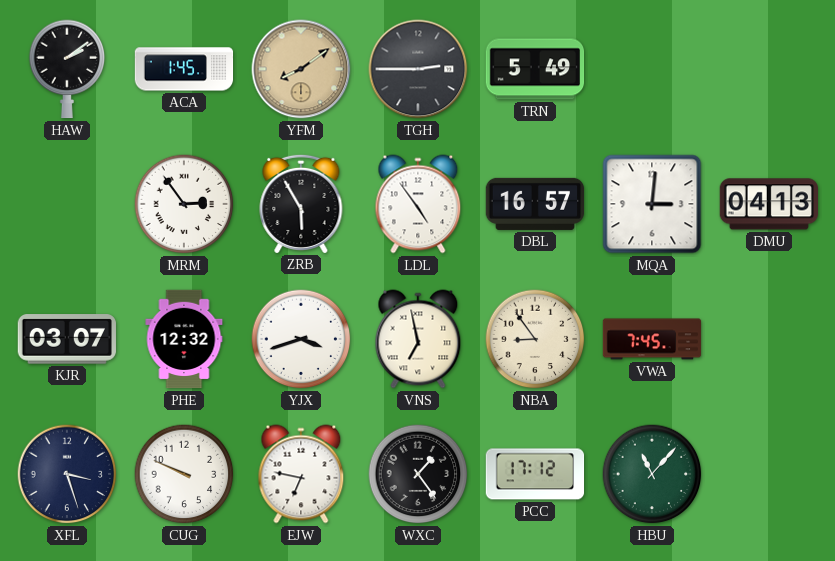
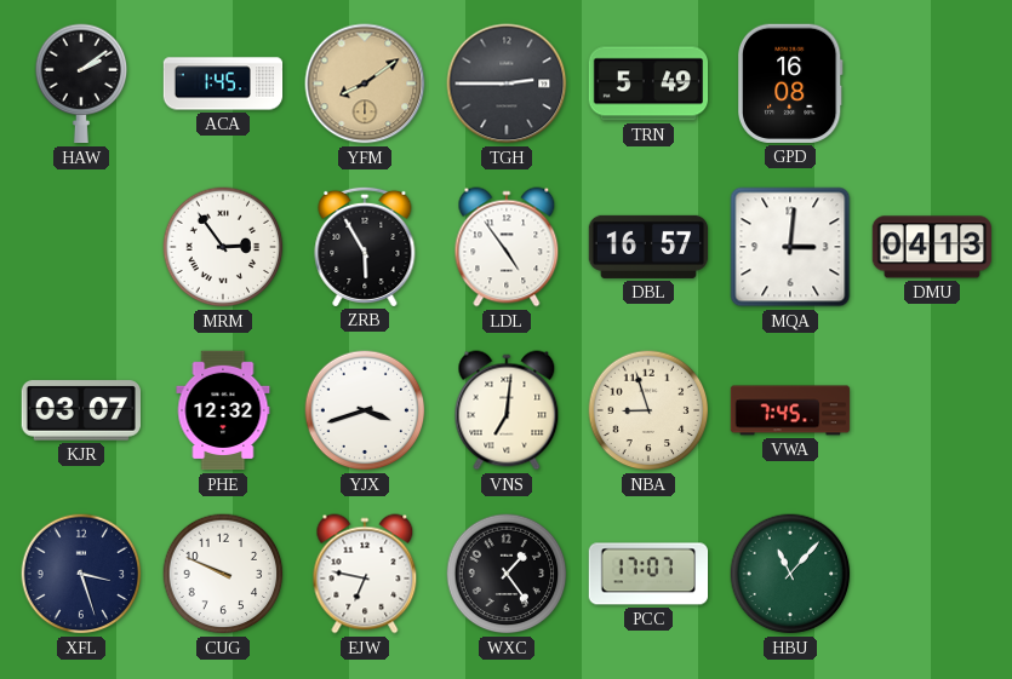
GPD: none -> 16:08
VNS: 6:58 -> 7:01
NBA: 8:54 -> 8:57
PCC: 17:12 -> 17:07
